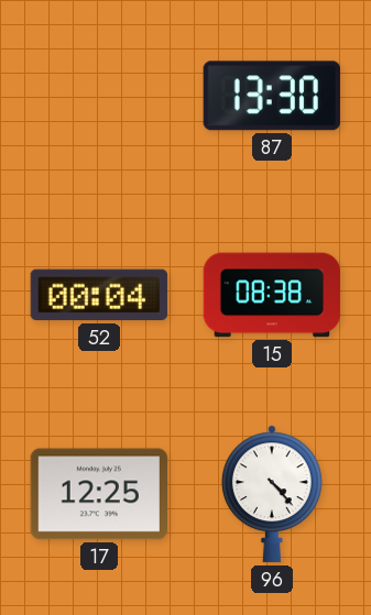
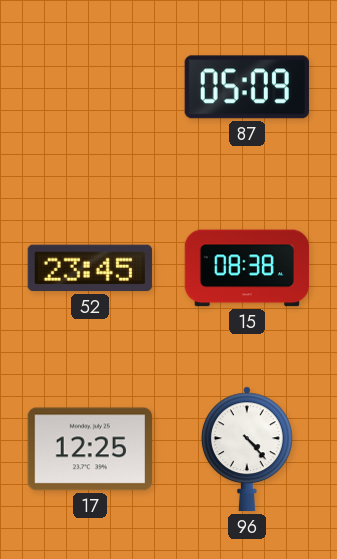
87: 13:30 -> 05:09
52: 00:04 -> 23:45
